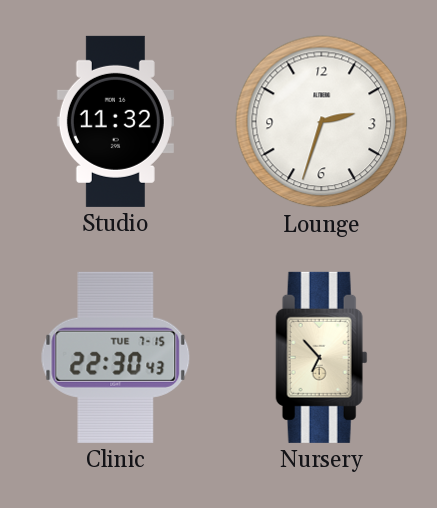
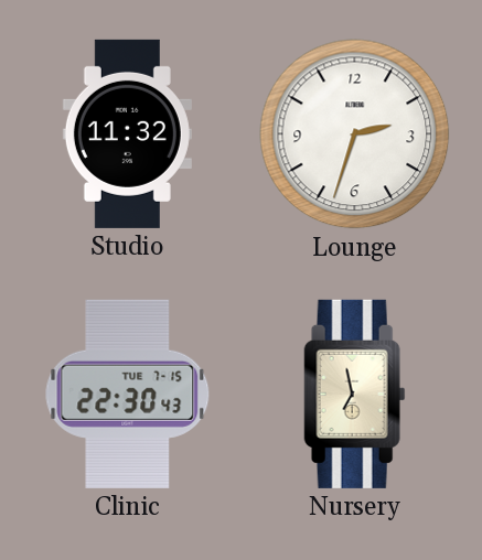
Nursery: 6:53 -> 6:58
